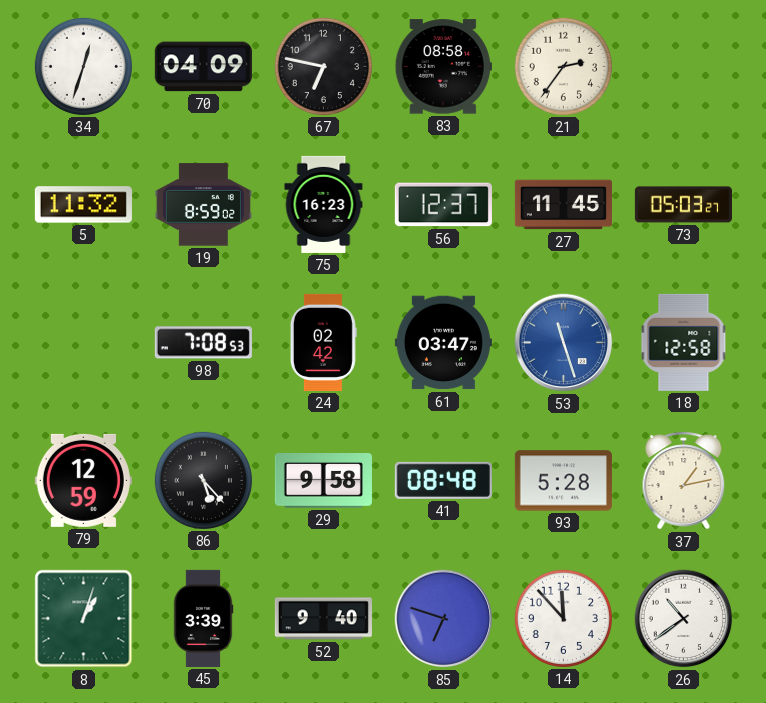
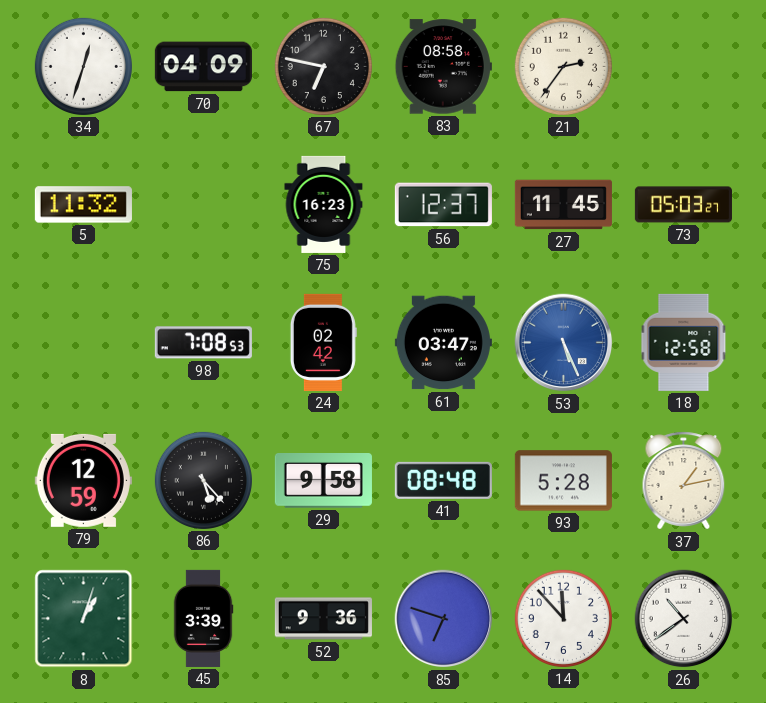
19: 8:59 -> none
53: 11:27 -> 5:26
52: 9:40 -> 9:36
